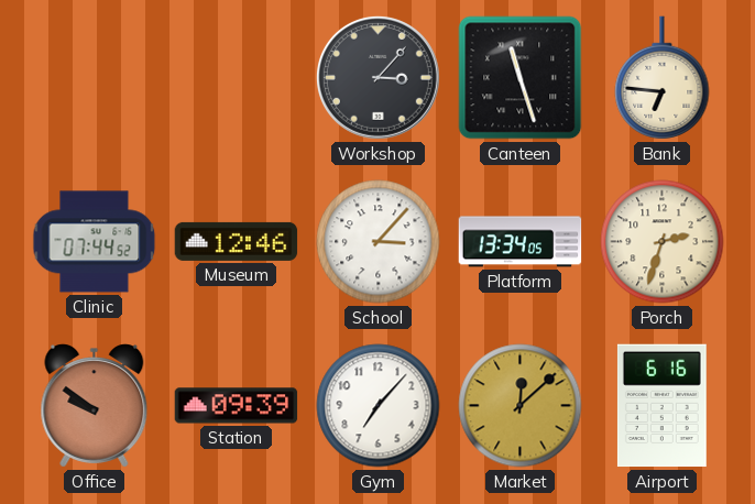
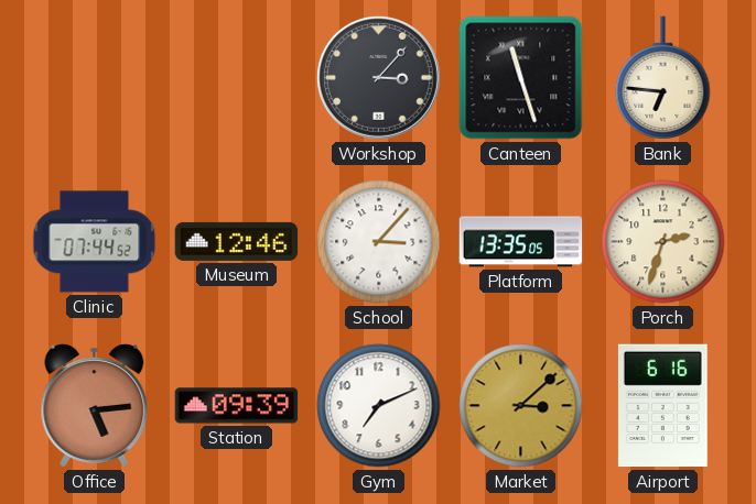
Platform: 13:34 -> 13:35
Office: 9:51 -> 5:14
Gym: 7:07 -> 7:11
Market: 12:08 -> 3:08
